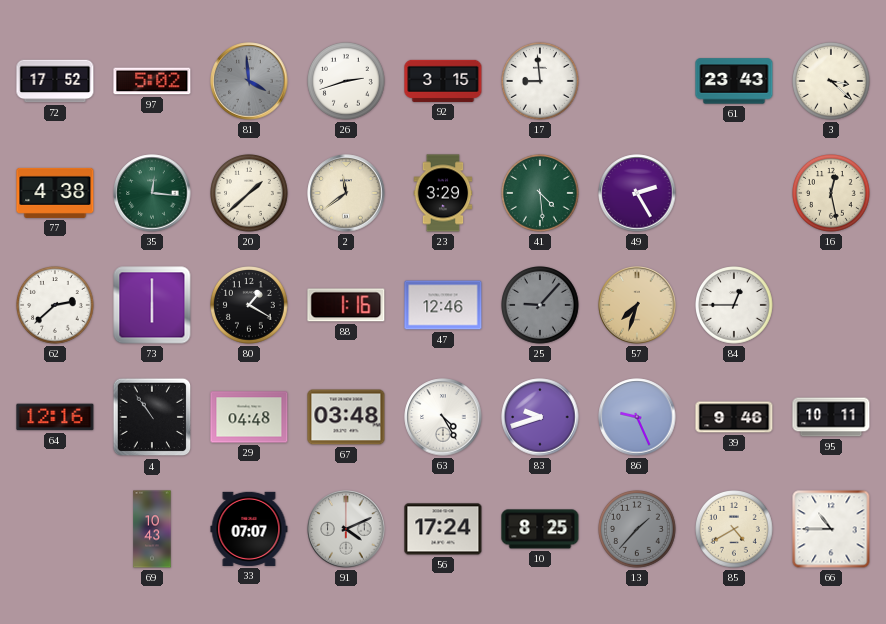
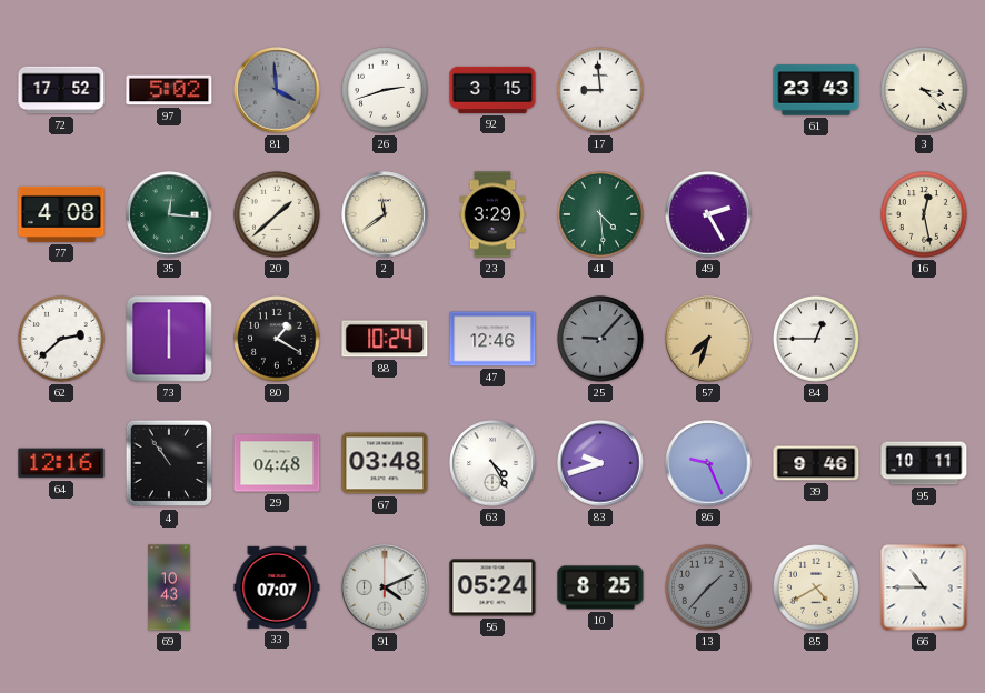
77: 4:38 -> 4:08
88: 1:16 -> 10:24
56: 17:24 -> 05:24
